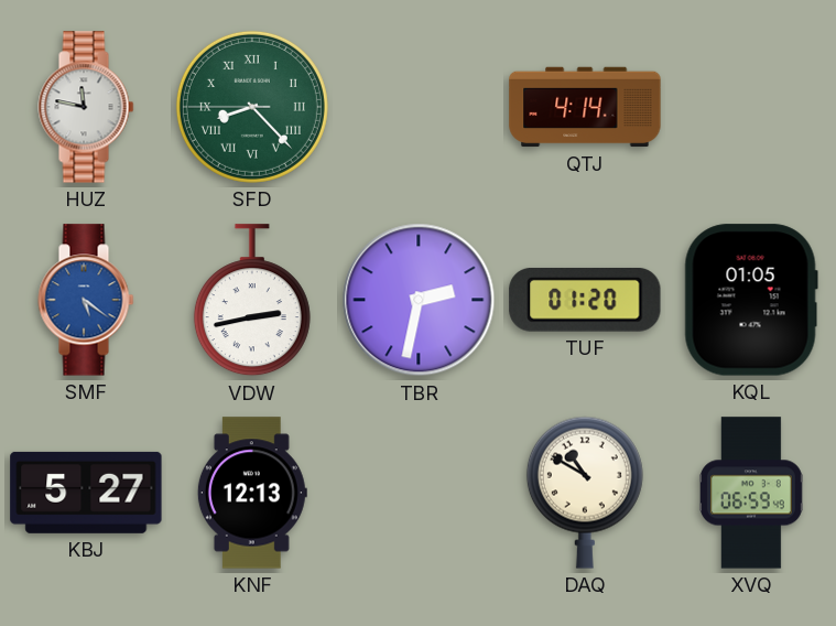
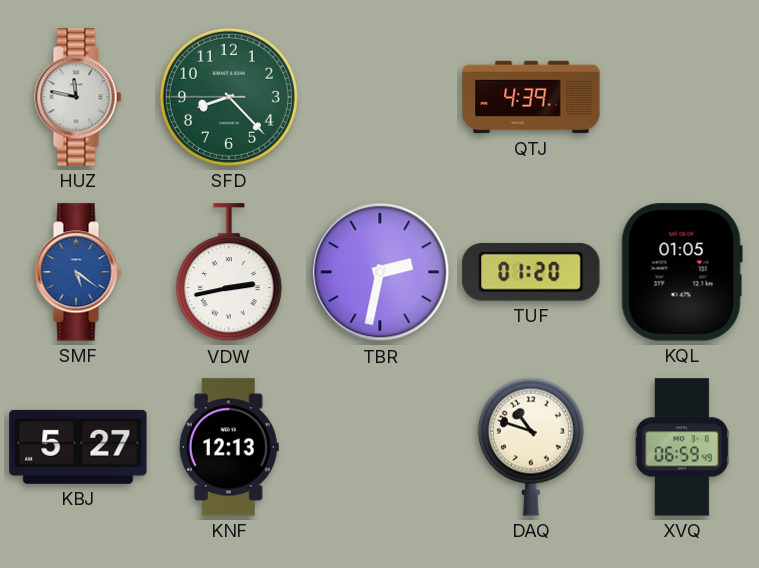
SFD numerals: Roman -> Arabic
QTJ: 4:14 -> 4:39
DAQ: 10:50 -> 10:48
